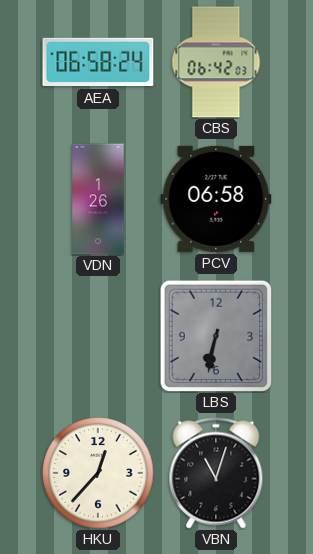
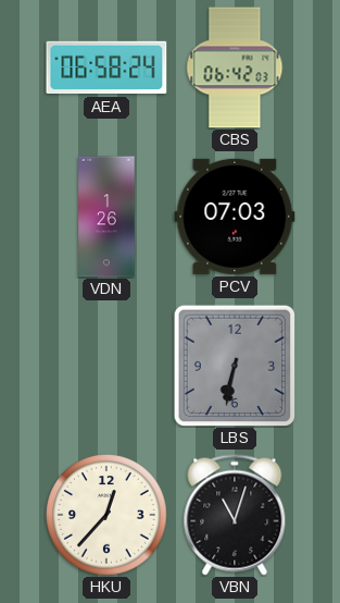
PCV: 06:58 -> 07:03
